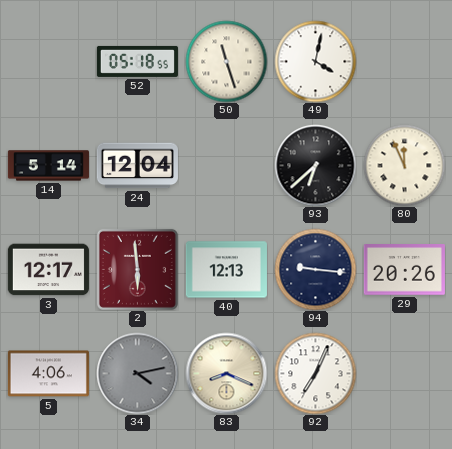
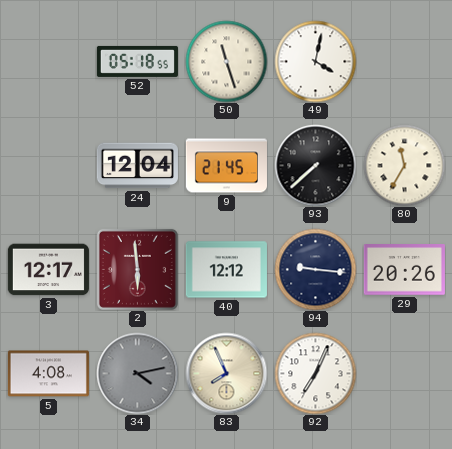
14: 5:14 -> none
9: none -> 21:45
93: 6:38 -> 7:38
80: 11:56 -> 11:35
40: 12:13 -> 12:12
5: 4:06 -> 4:08
83: 8:19 -> 7:56
